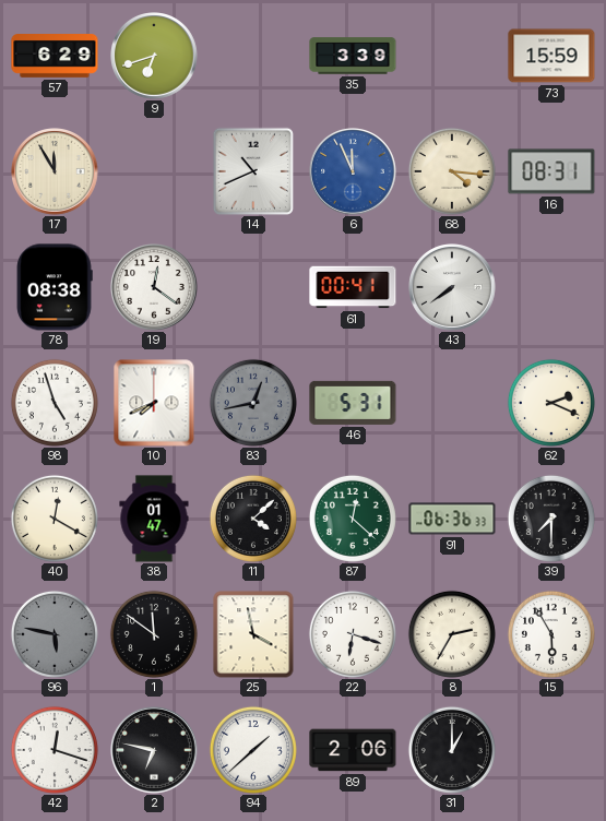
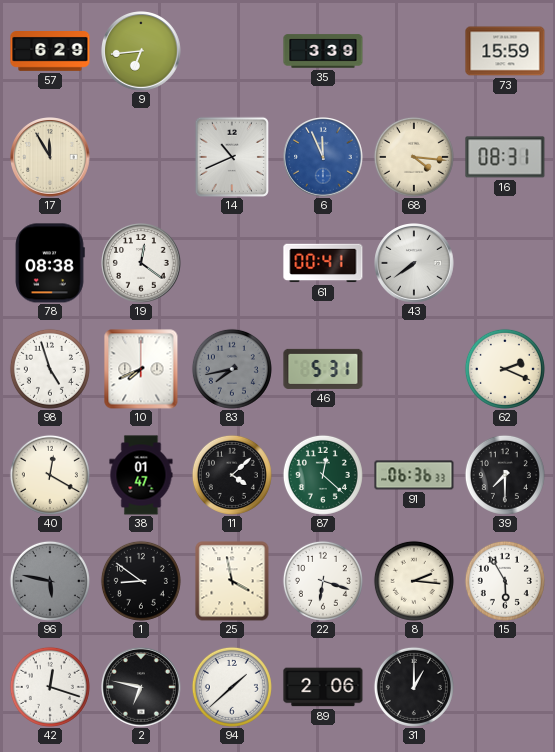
9: 6:42 -> 6:44
83: 12:43 -> 7:43
1: 11:51 -> 8:51
8: 2:35 -> 2:16
